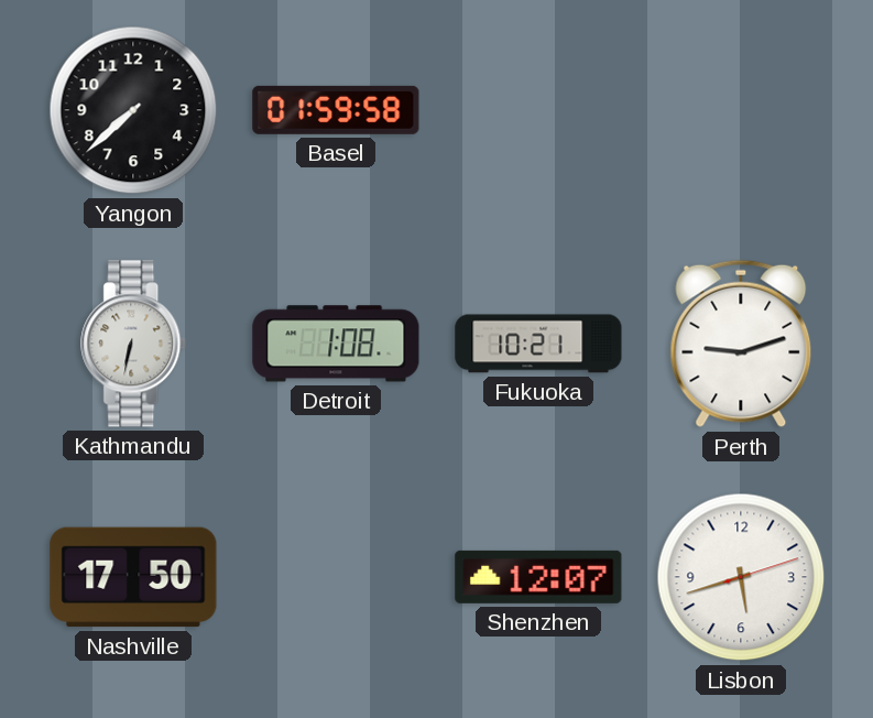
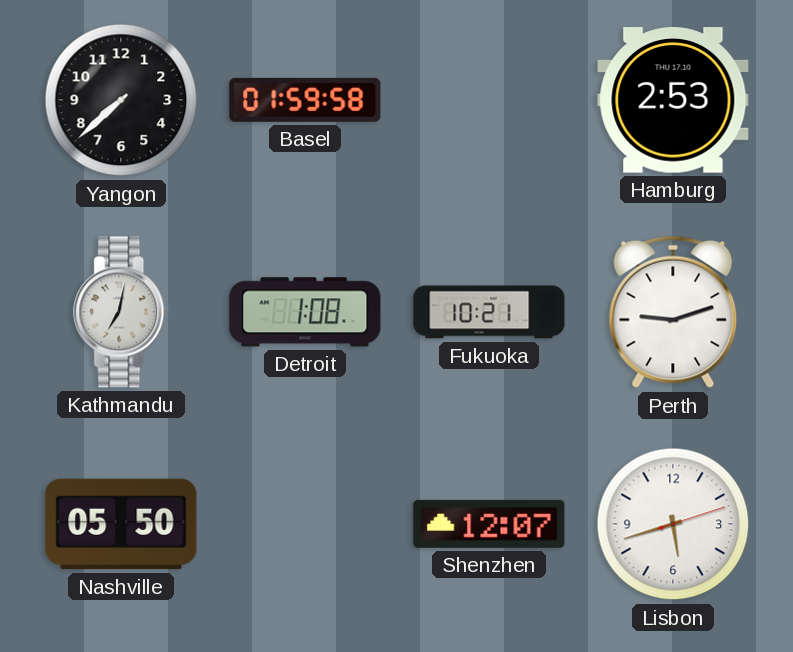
Hamburg: none -> 2:53
Kathmandu: 6:32 -> 7:02
Nashville: 17:50 -> 05:50
